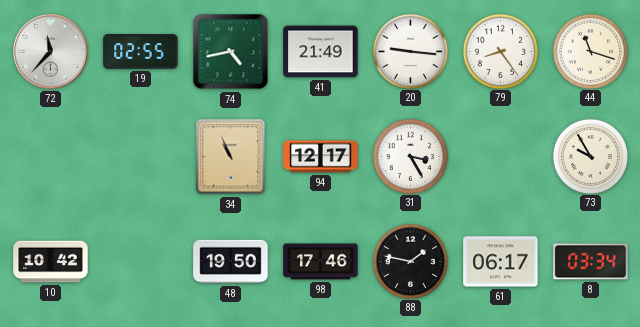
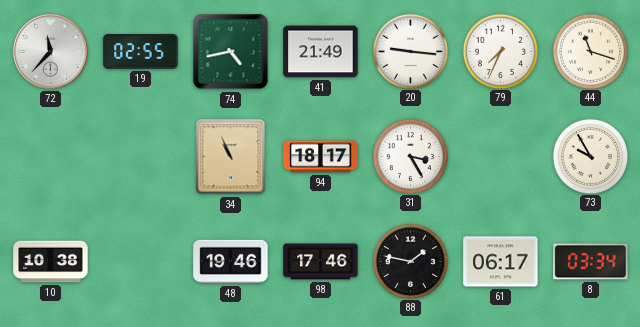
79: 8:24 -> 7:34
94: 12:17 -> 18:17
10: 10:42 -> 10:38
48: 19:50 -> 19:46
